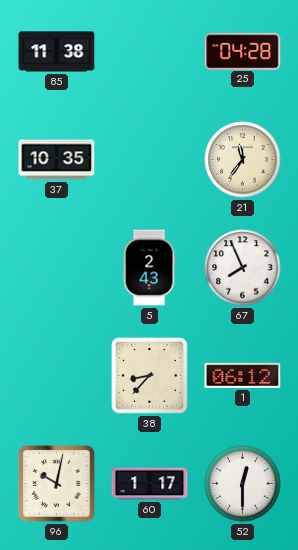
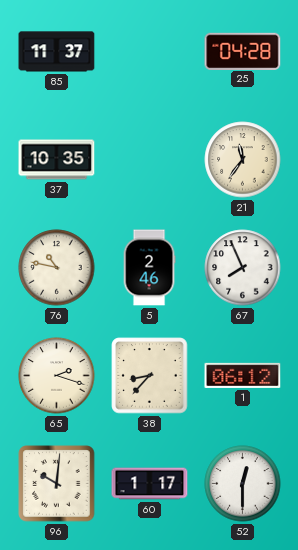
85: 11:38 -> 11:37
76: none -> 10:47
5: 2:43 -> 2:46
65: none -> 2:18
96: 10:02 -> 10:01
